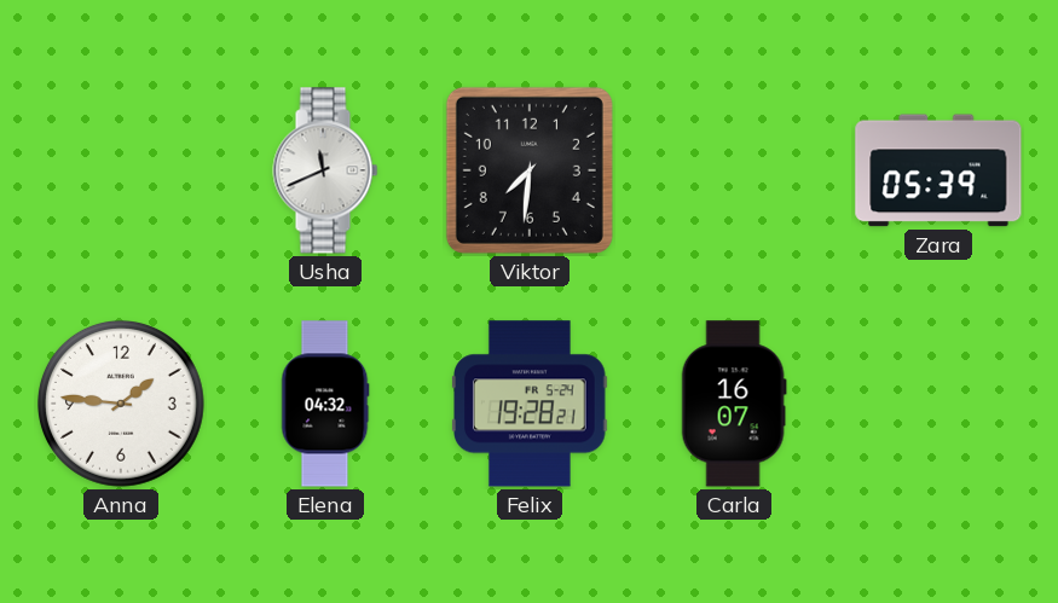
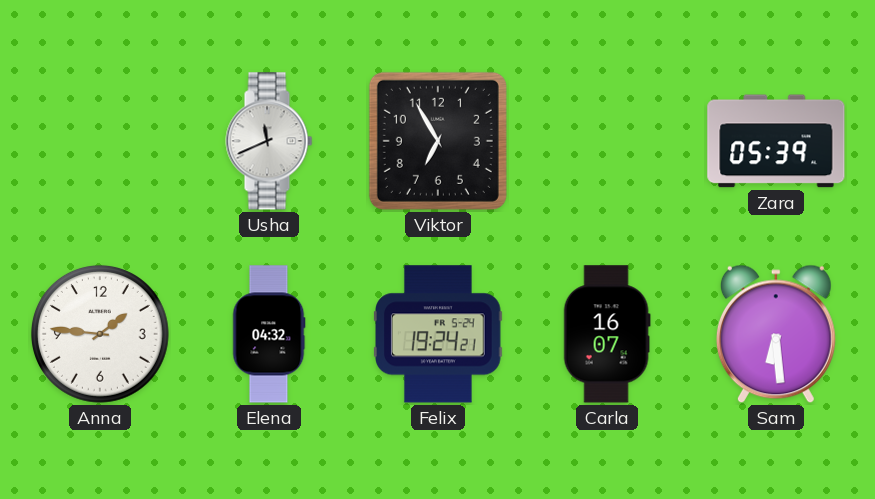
Viktor: 7:31 -> 6:55
Felix: 19:28 -> 19:24
Sam: none -> 6:29
